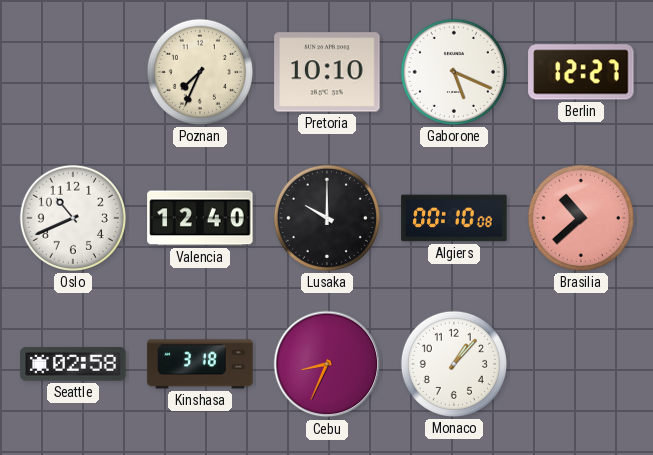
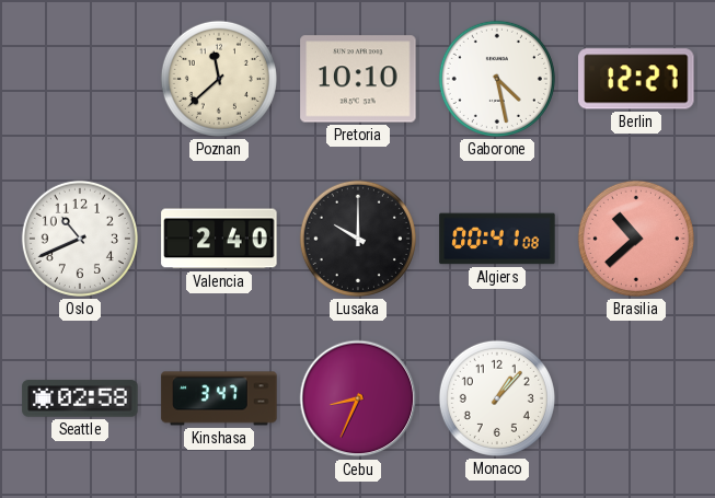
Poznan: 7:34 -> 11:38
Gaborone: 5:19 -> 4:28
Valencia: 12:40 -> 2:40
Algiers: 00:10 -> 00:41
Kinshasa: 3:18 -> 3:47
